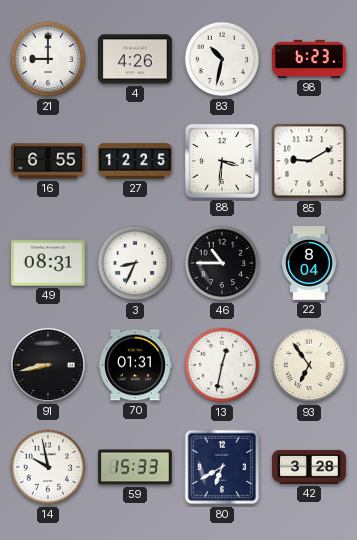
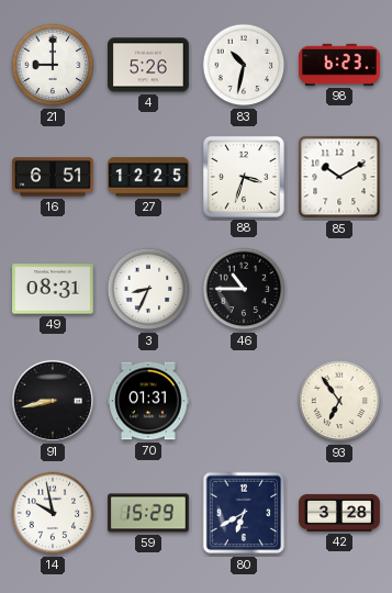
4: 4:26 -> 5:26
16: 6:55 -> 6:51
88: 3:31 -> 3:33
85: 9:10 -> 10:10
22: 8:04 -> none
13: 12:32 -> none
59: 15:33 -> 15:29
